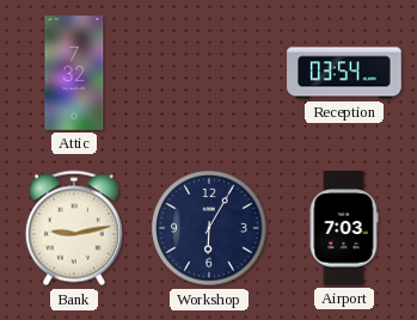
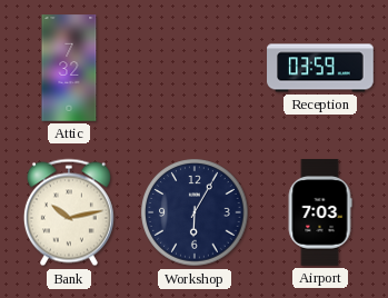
Reception: 03:54 -> 03:59
Bank: 9:13 -> 10:13
